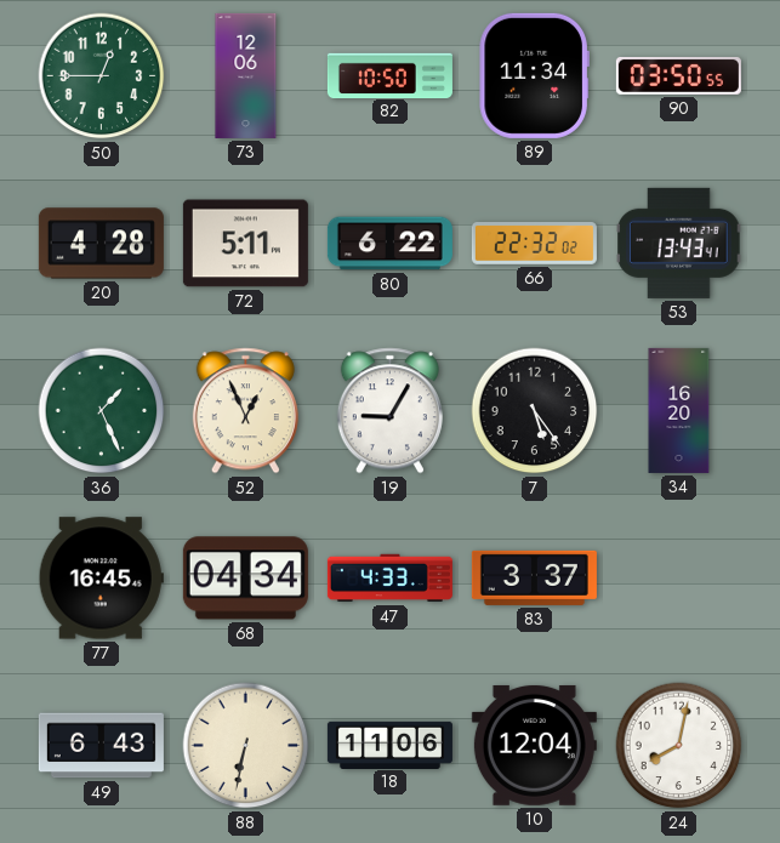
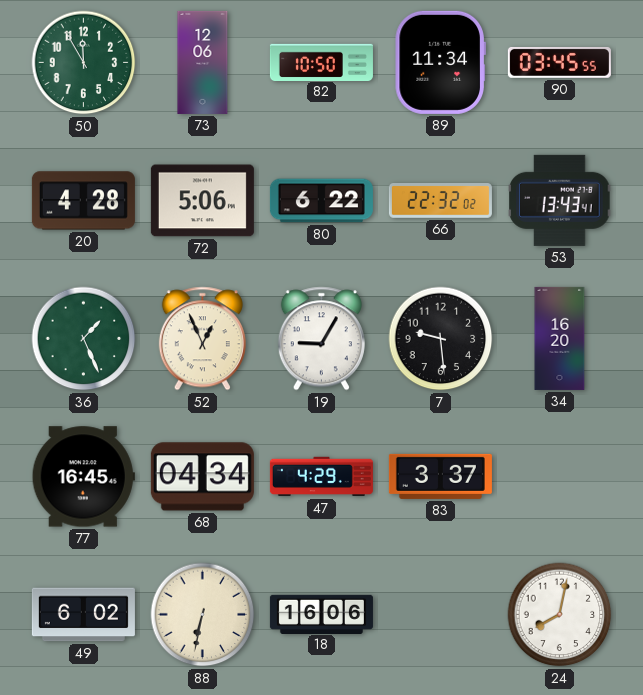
50: 12:45 -> 11:55
90: 03:50 -> 03:45
72: 5:11 -> 5:06
7: 5:24 -> 9:29
47: 4:33 -> 4:29
49: 6:43 -> 6:02
18: 11:06 -> 16:06
10: 12:04 -> none
